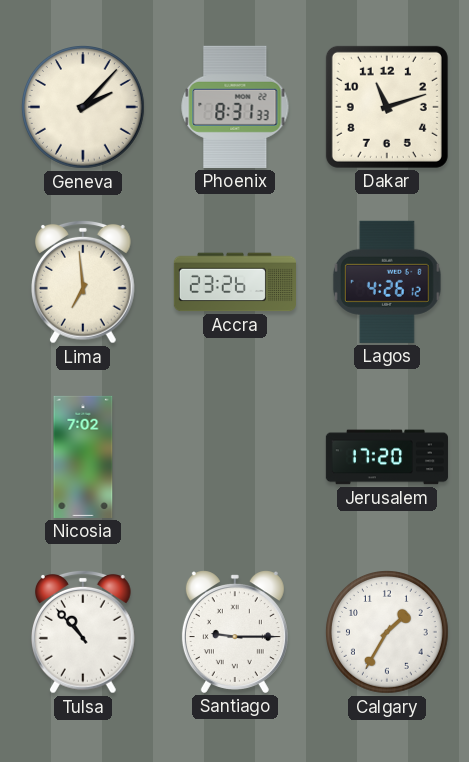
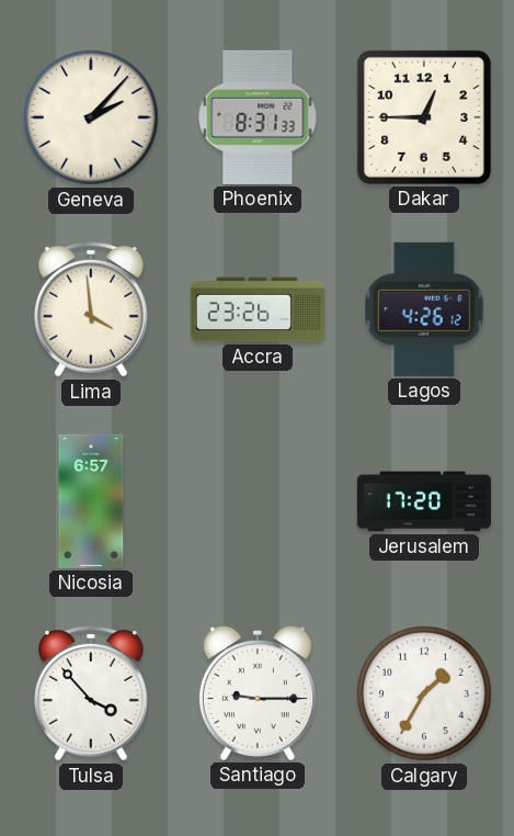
Dakar: 11:12 -> 12:45
Lima: 6:59 -> 3:59
Nicosia: 7:02 -> 6:57
Tulsa: 10:53 -> 3:53
